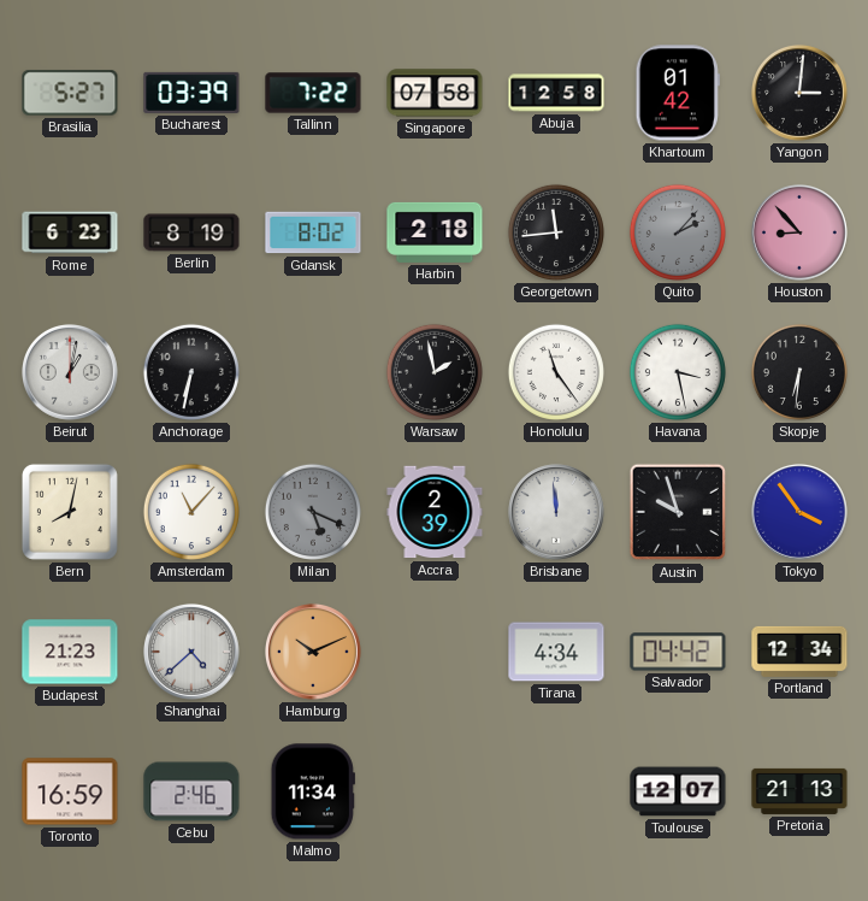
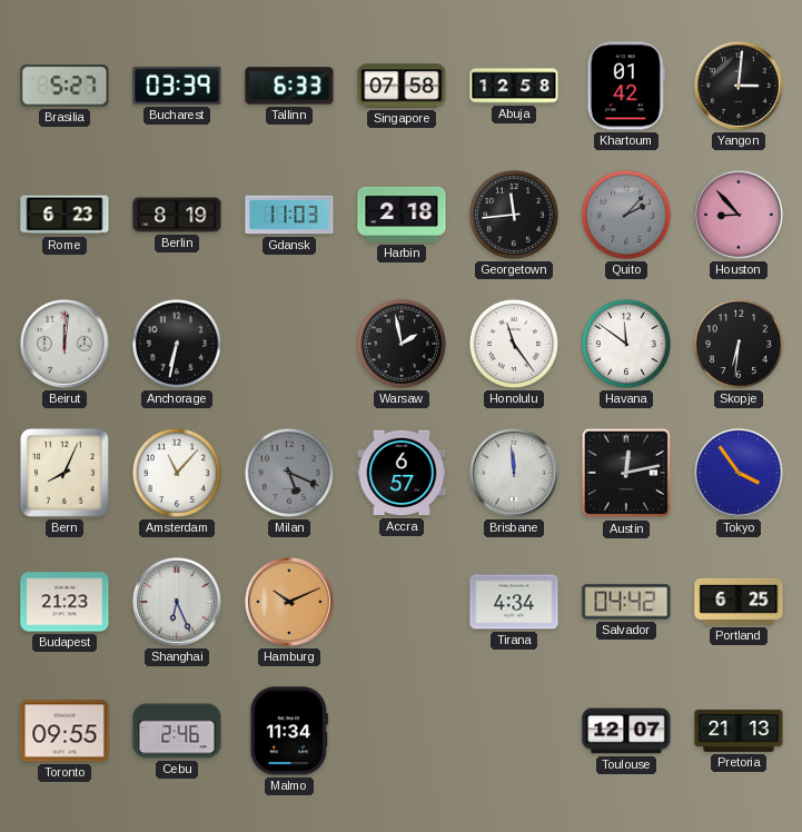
Tallinn: 7:22 -> 6:33
Gdansk: 8:02 -> 11:03
Beirut: 1:02 -> 12:01
Havana: 3:28 -> 11:51
Bern: 8:02 -> 8:04
Accra: 2:39 -> 6:57
Austin: 9:57 -> 12:13
Shanghai: 4:38 -> 6:26
Portland: 12:34 -> 6:25
Toronto: 16:59 -> 09:55
